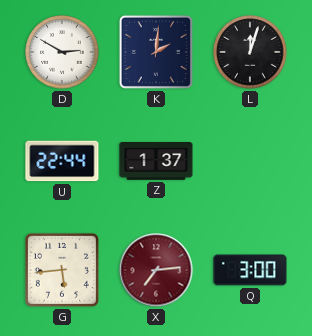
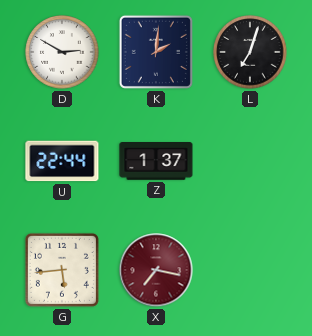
L: 12:03 -> 7:03
X: 7:14 -> 7:17
Q: 3:00 -> none
